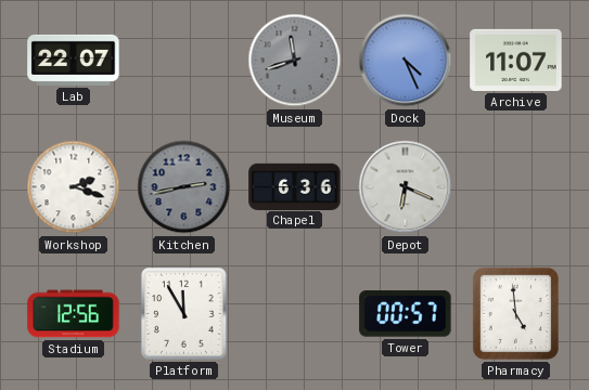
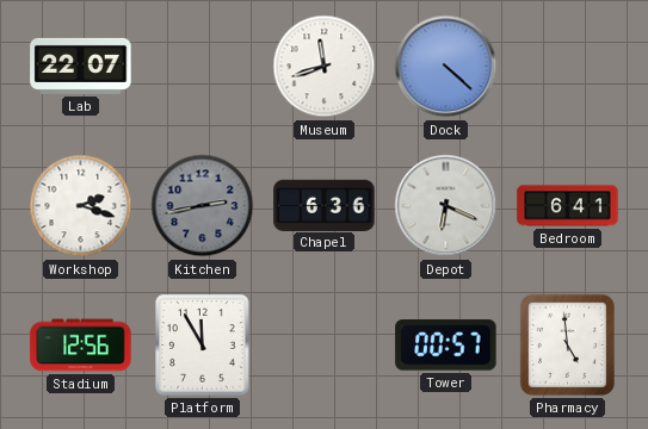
Museum dial: grey -> white
Dock: 4:26 -> 4:22
Archive: 11:07 -> none
Bedroom: none -> 6:41
